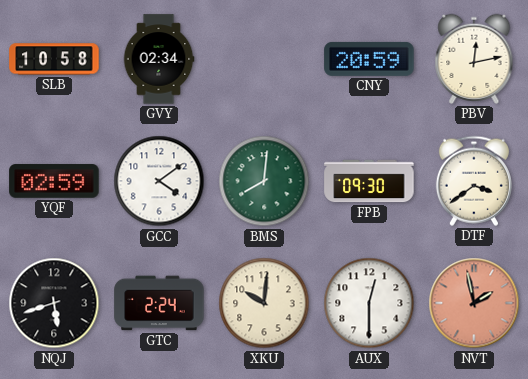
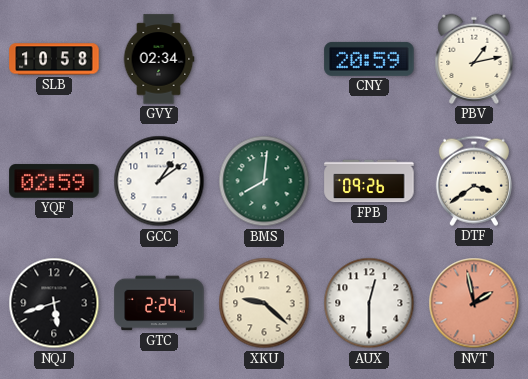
PBV: 12:13 -> 1:13
GCC: 4:09 -> 1:09
FPB: 09:30 -> 09:26
XKU: 10:01 -> 9:22
